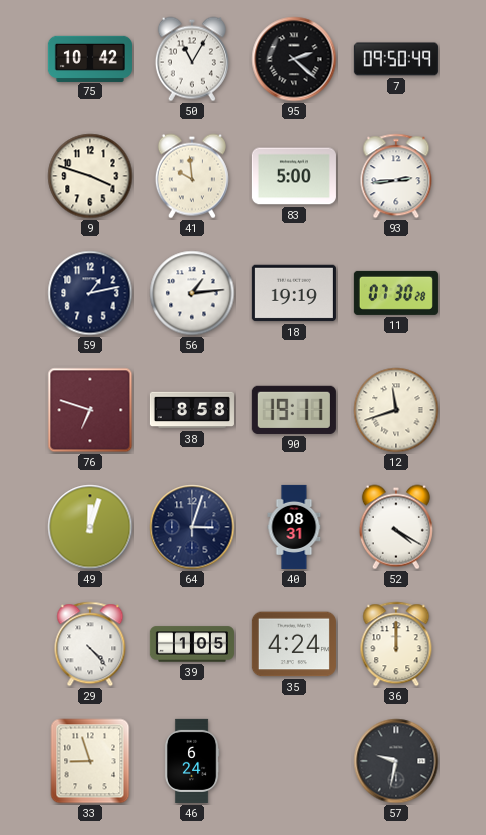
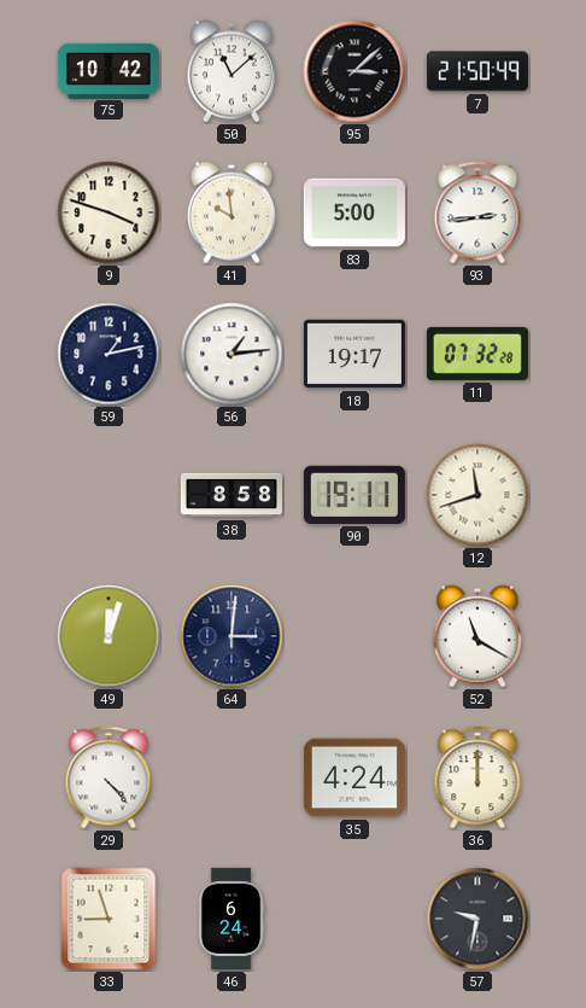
50: 11:05 -> 11:08
95: 2:22 -> 3:08
7: 09:50 -> 21:50
18: 19:19 -> 19:17
11: 07:30 -> 07:32
76: 6:48 -> none
64: 3:03 -> 3:01
40: 08:31 -> none
52: 4:20 -> 11:20
39: 1:05 -> none
